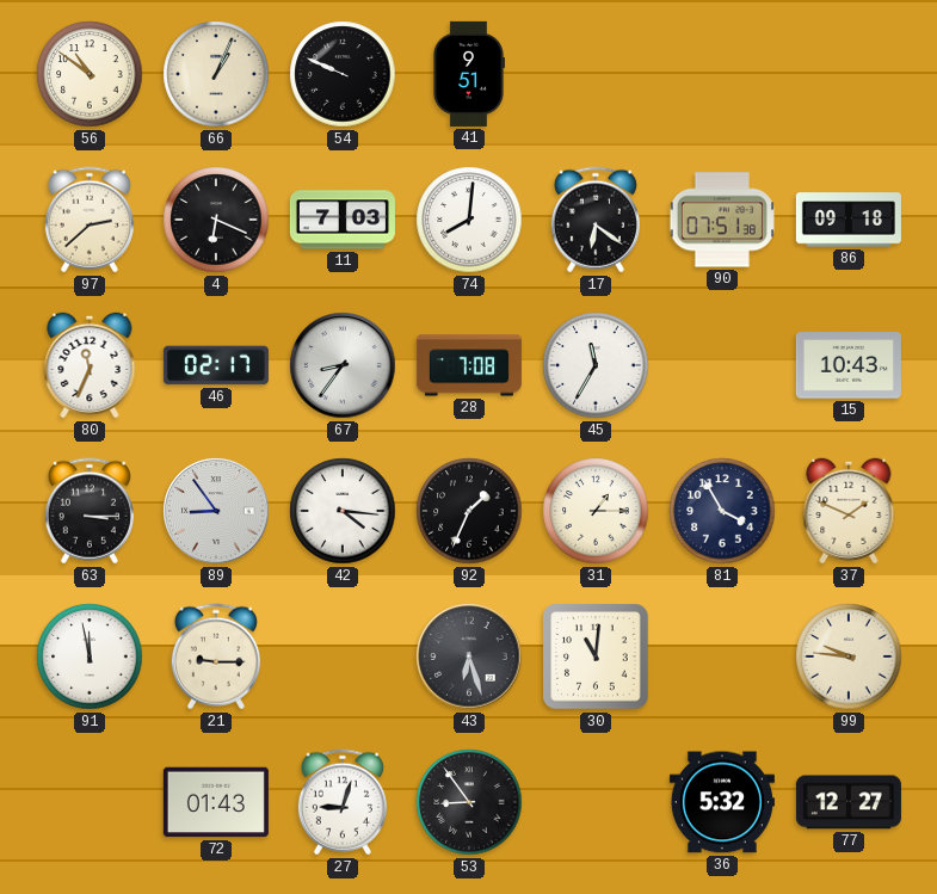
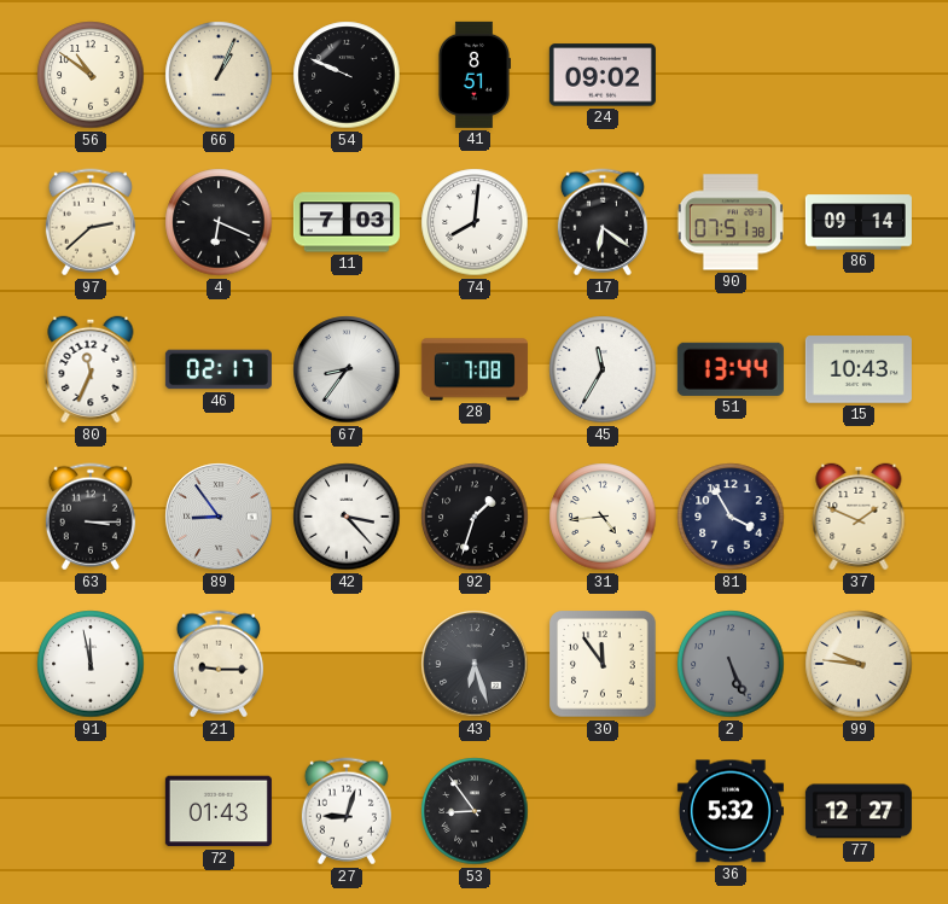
41: 9:51 -> 8:51
24: none -> 09:02
86: 09:18 -> 09:14
51: none -> 13:44
42: 4:16 -> 3:23
92: 1:34 -> 1:33
31: 1:15 -> 4:44
30: 11:01 -> 11:54
2: none -> 5:26
